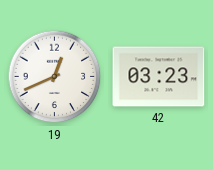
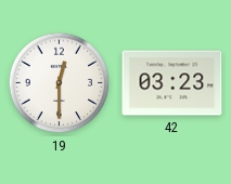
19: 12:41 -> 12:30
